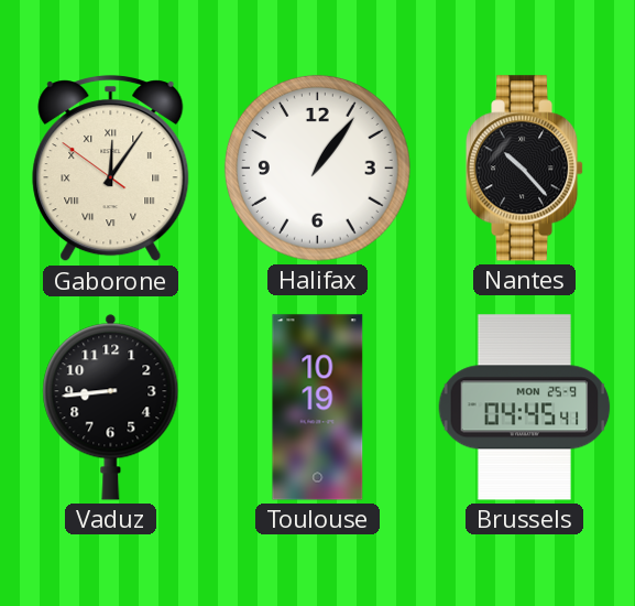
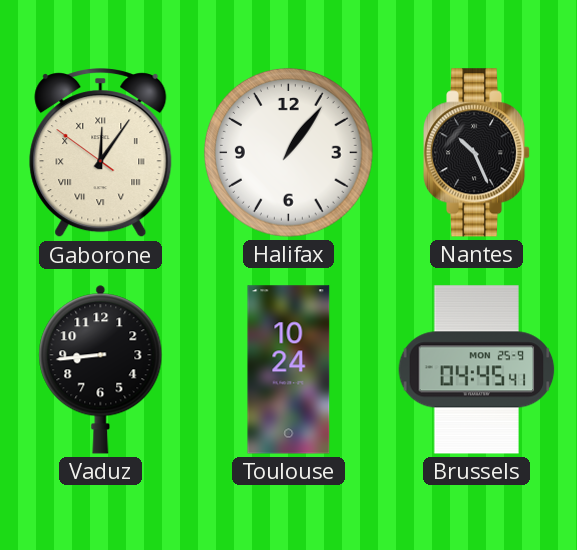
Nantes: 10:23 -> 10:26
Toulouse: 10:19 -> 10:24
